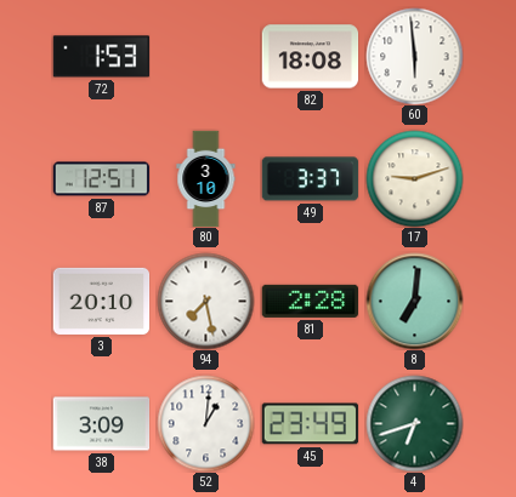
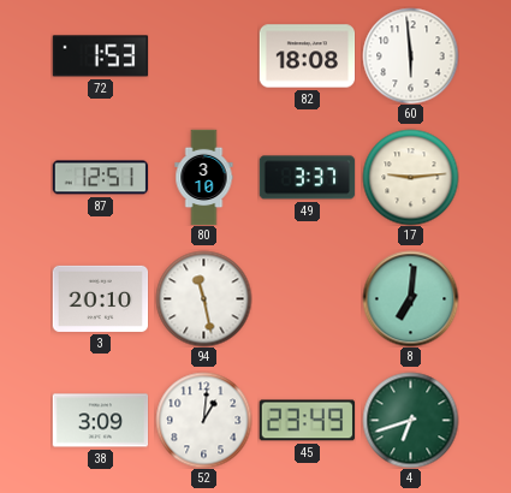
17: 9:12 -> 9:14
94: 7:28 -> 11:28
81: 2:28 -> none
